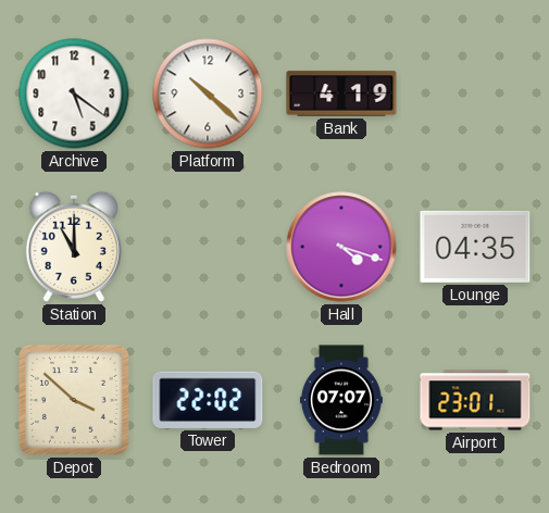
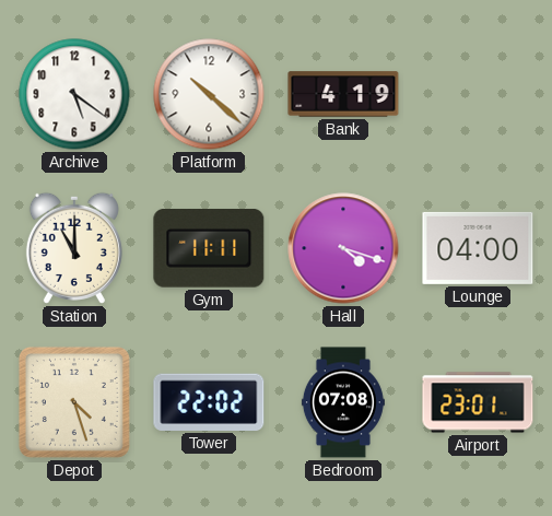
Gym: none -> 11:11
Lounge: 04:35 -> 04:00
Depot: 3:52 -> 4:27
Bedroom: 07:07 -> 07:08
